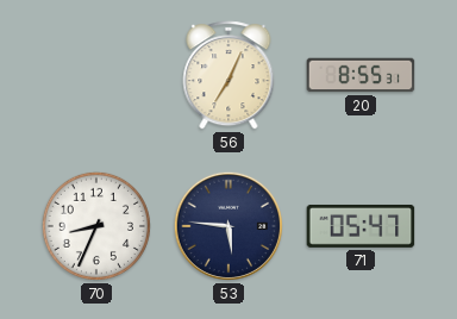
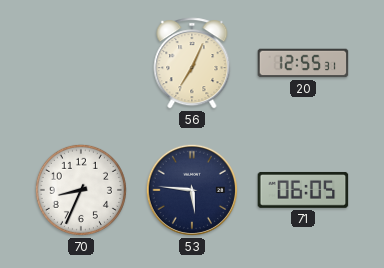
20: 8:55 -> 12:55
71: 05:47 -> 06:05
